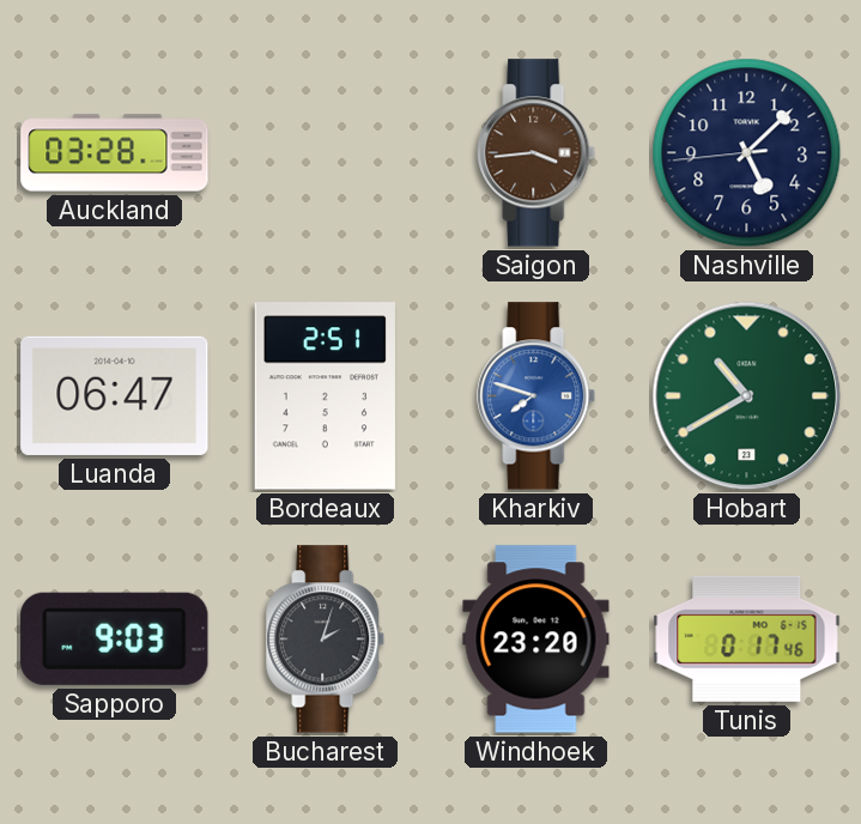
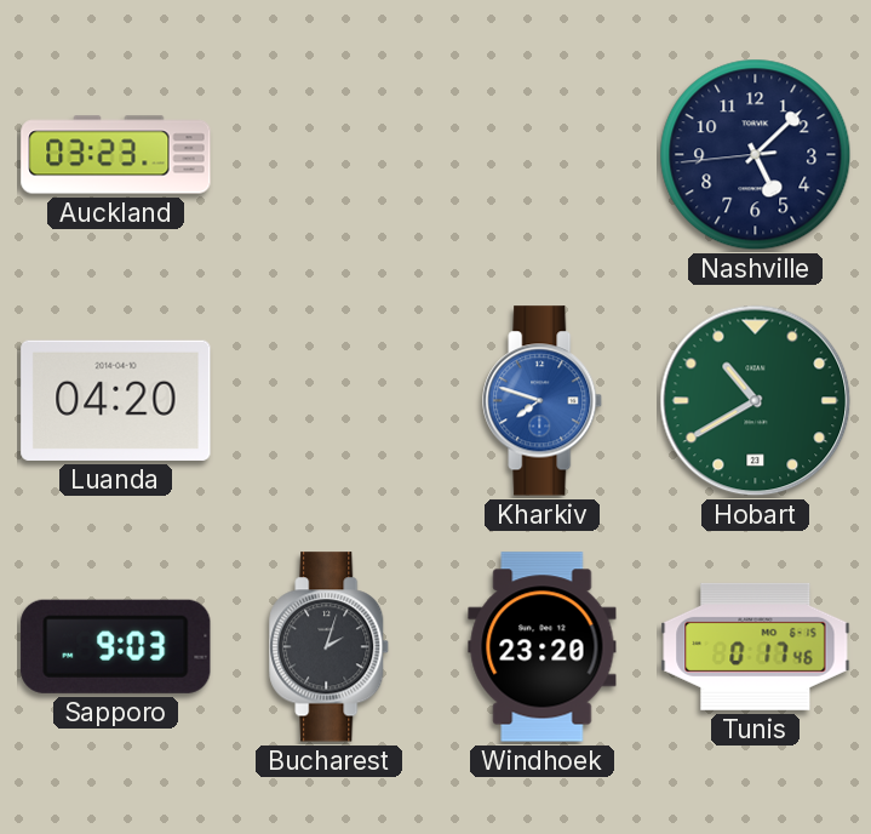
Auckland: 03:28 -> 03:23
Saigon: 3:44 -> none
Luanda: 06:47 -> 04:20
Bordeaux: 2:51 -> none
